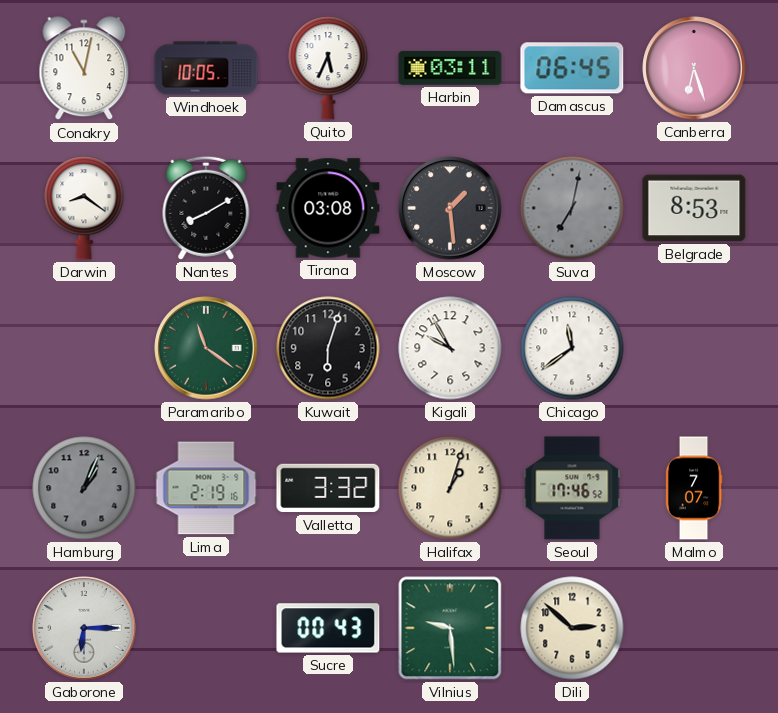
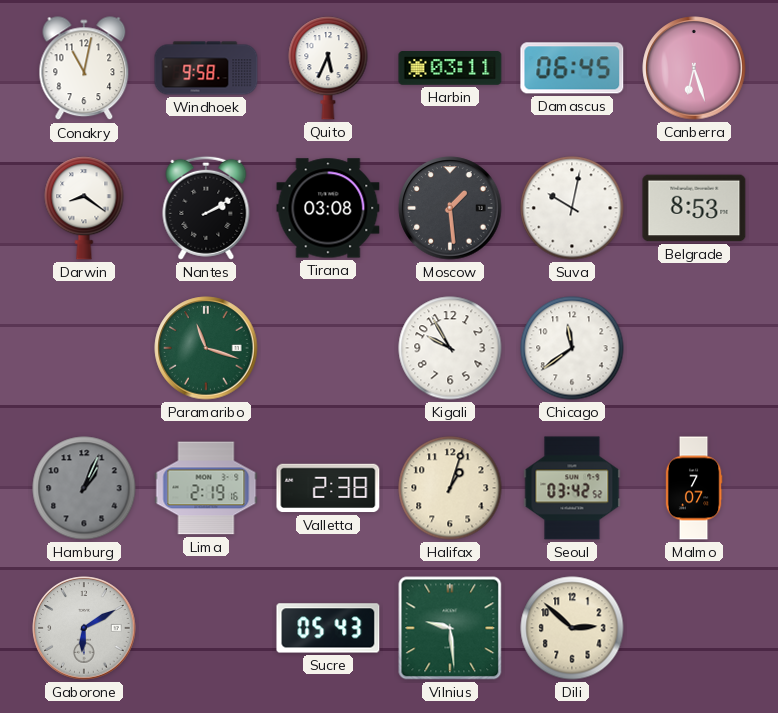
Windhoek: 10:05 -> 9:58
Nantes: 8:10 -> 2:10
Suva: 7:02 -> 10:02
Suva dial: grey -> white
Paramaribo: 11:21 -> 11:18
Kuwait: 6:03 -> none
Valletta: 3:32 -> 2:38
Seoul: 17:46 -> 03:42
Gaborone: 6:15 -> 6:10
Sucre: 00:43 -> 05:43
